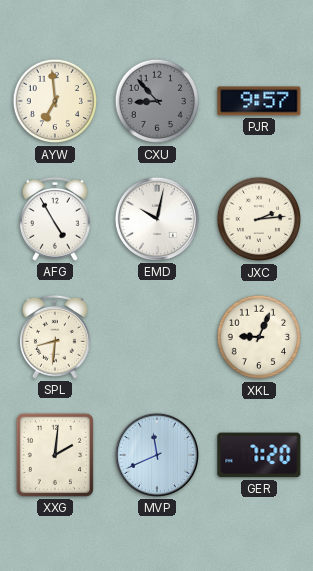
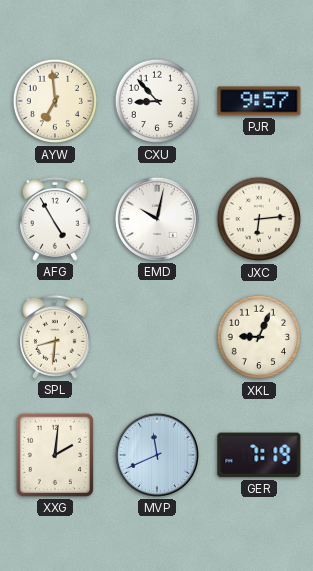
CXU dial: grey -> white
JXC: 2:14 -> 6:14
GER: 7:20 -> 7:19
